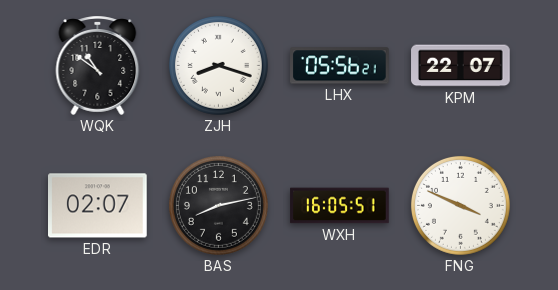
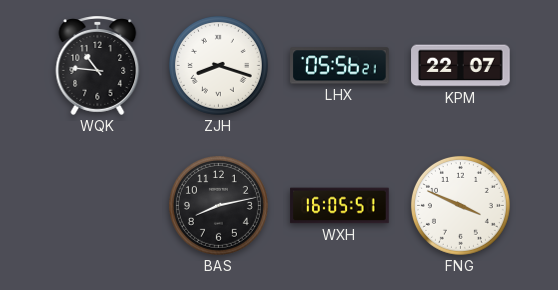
WQK: 10:51 -> 10:46
EDR: 02:07 -> none
